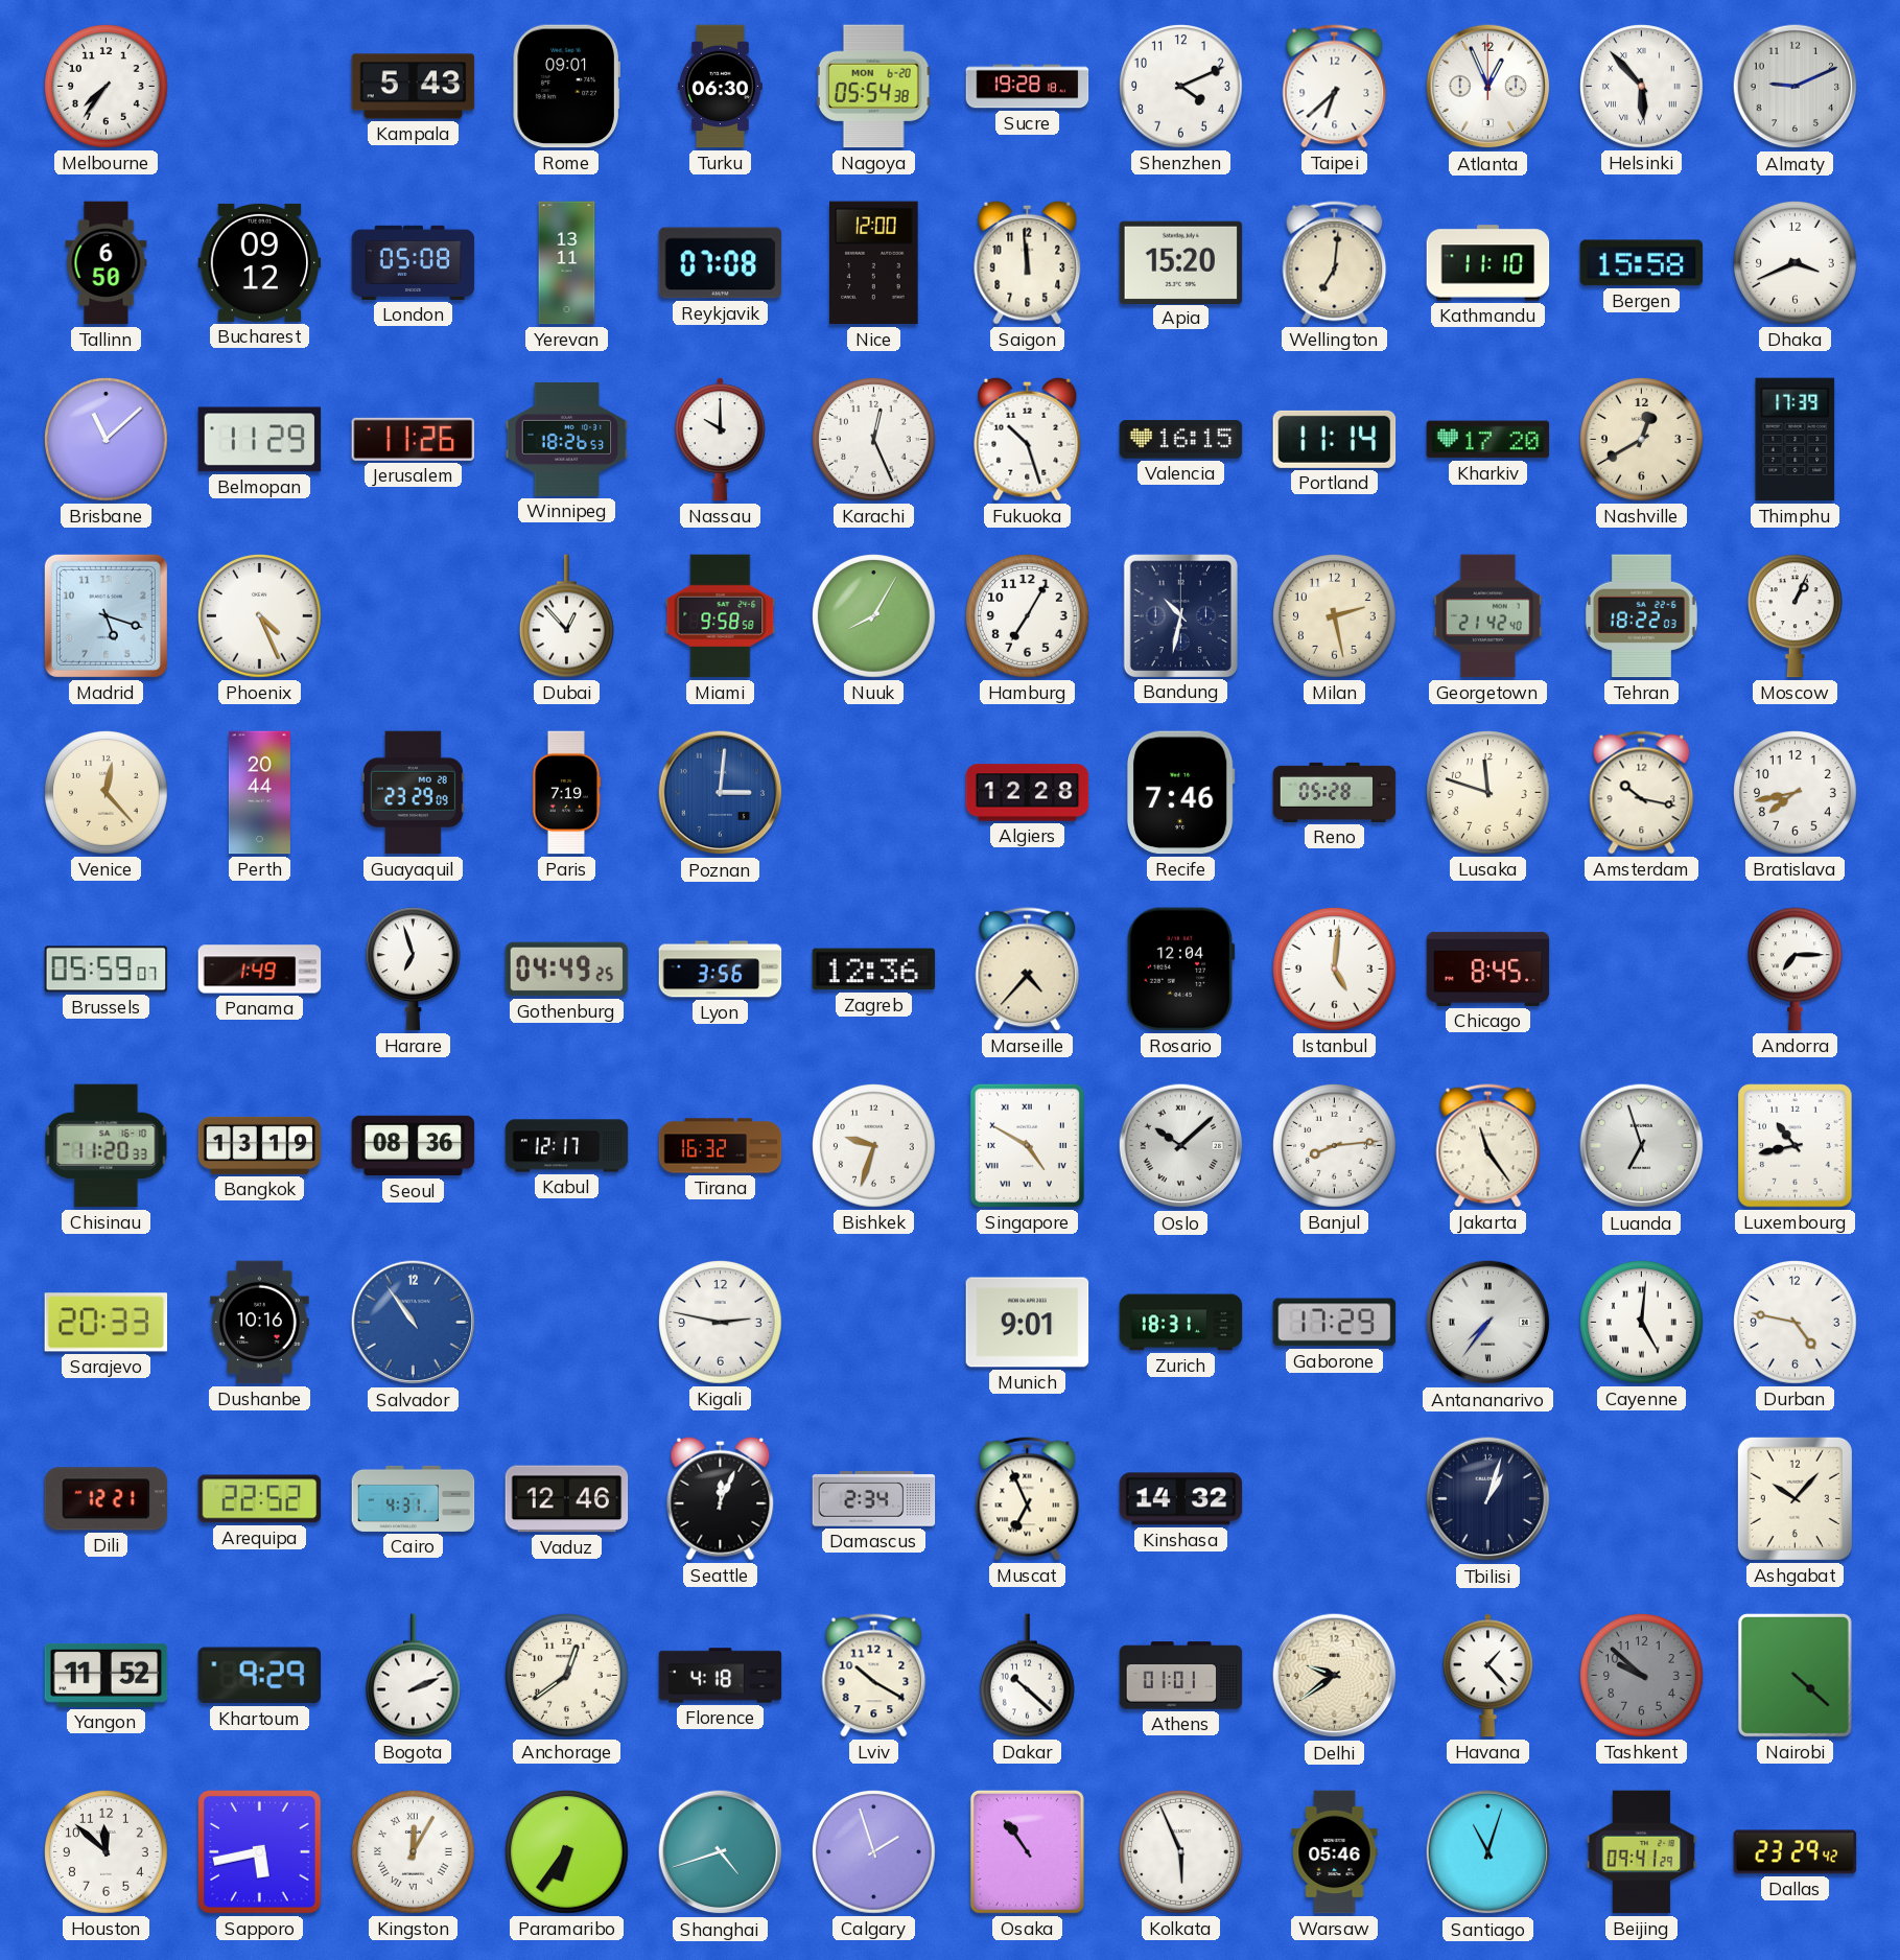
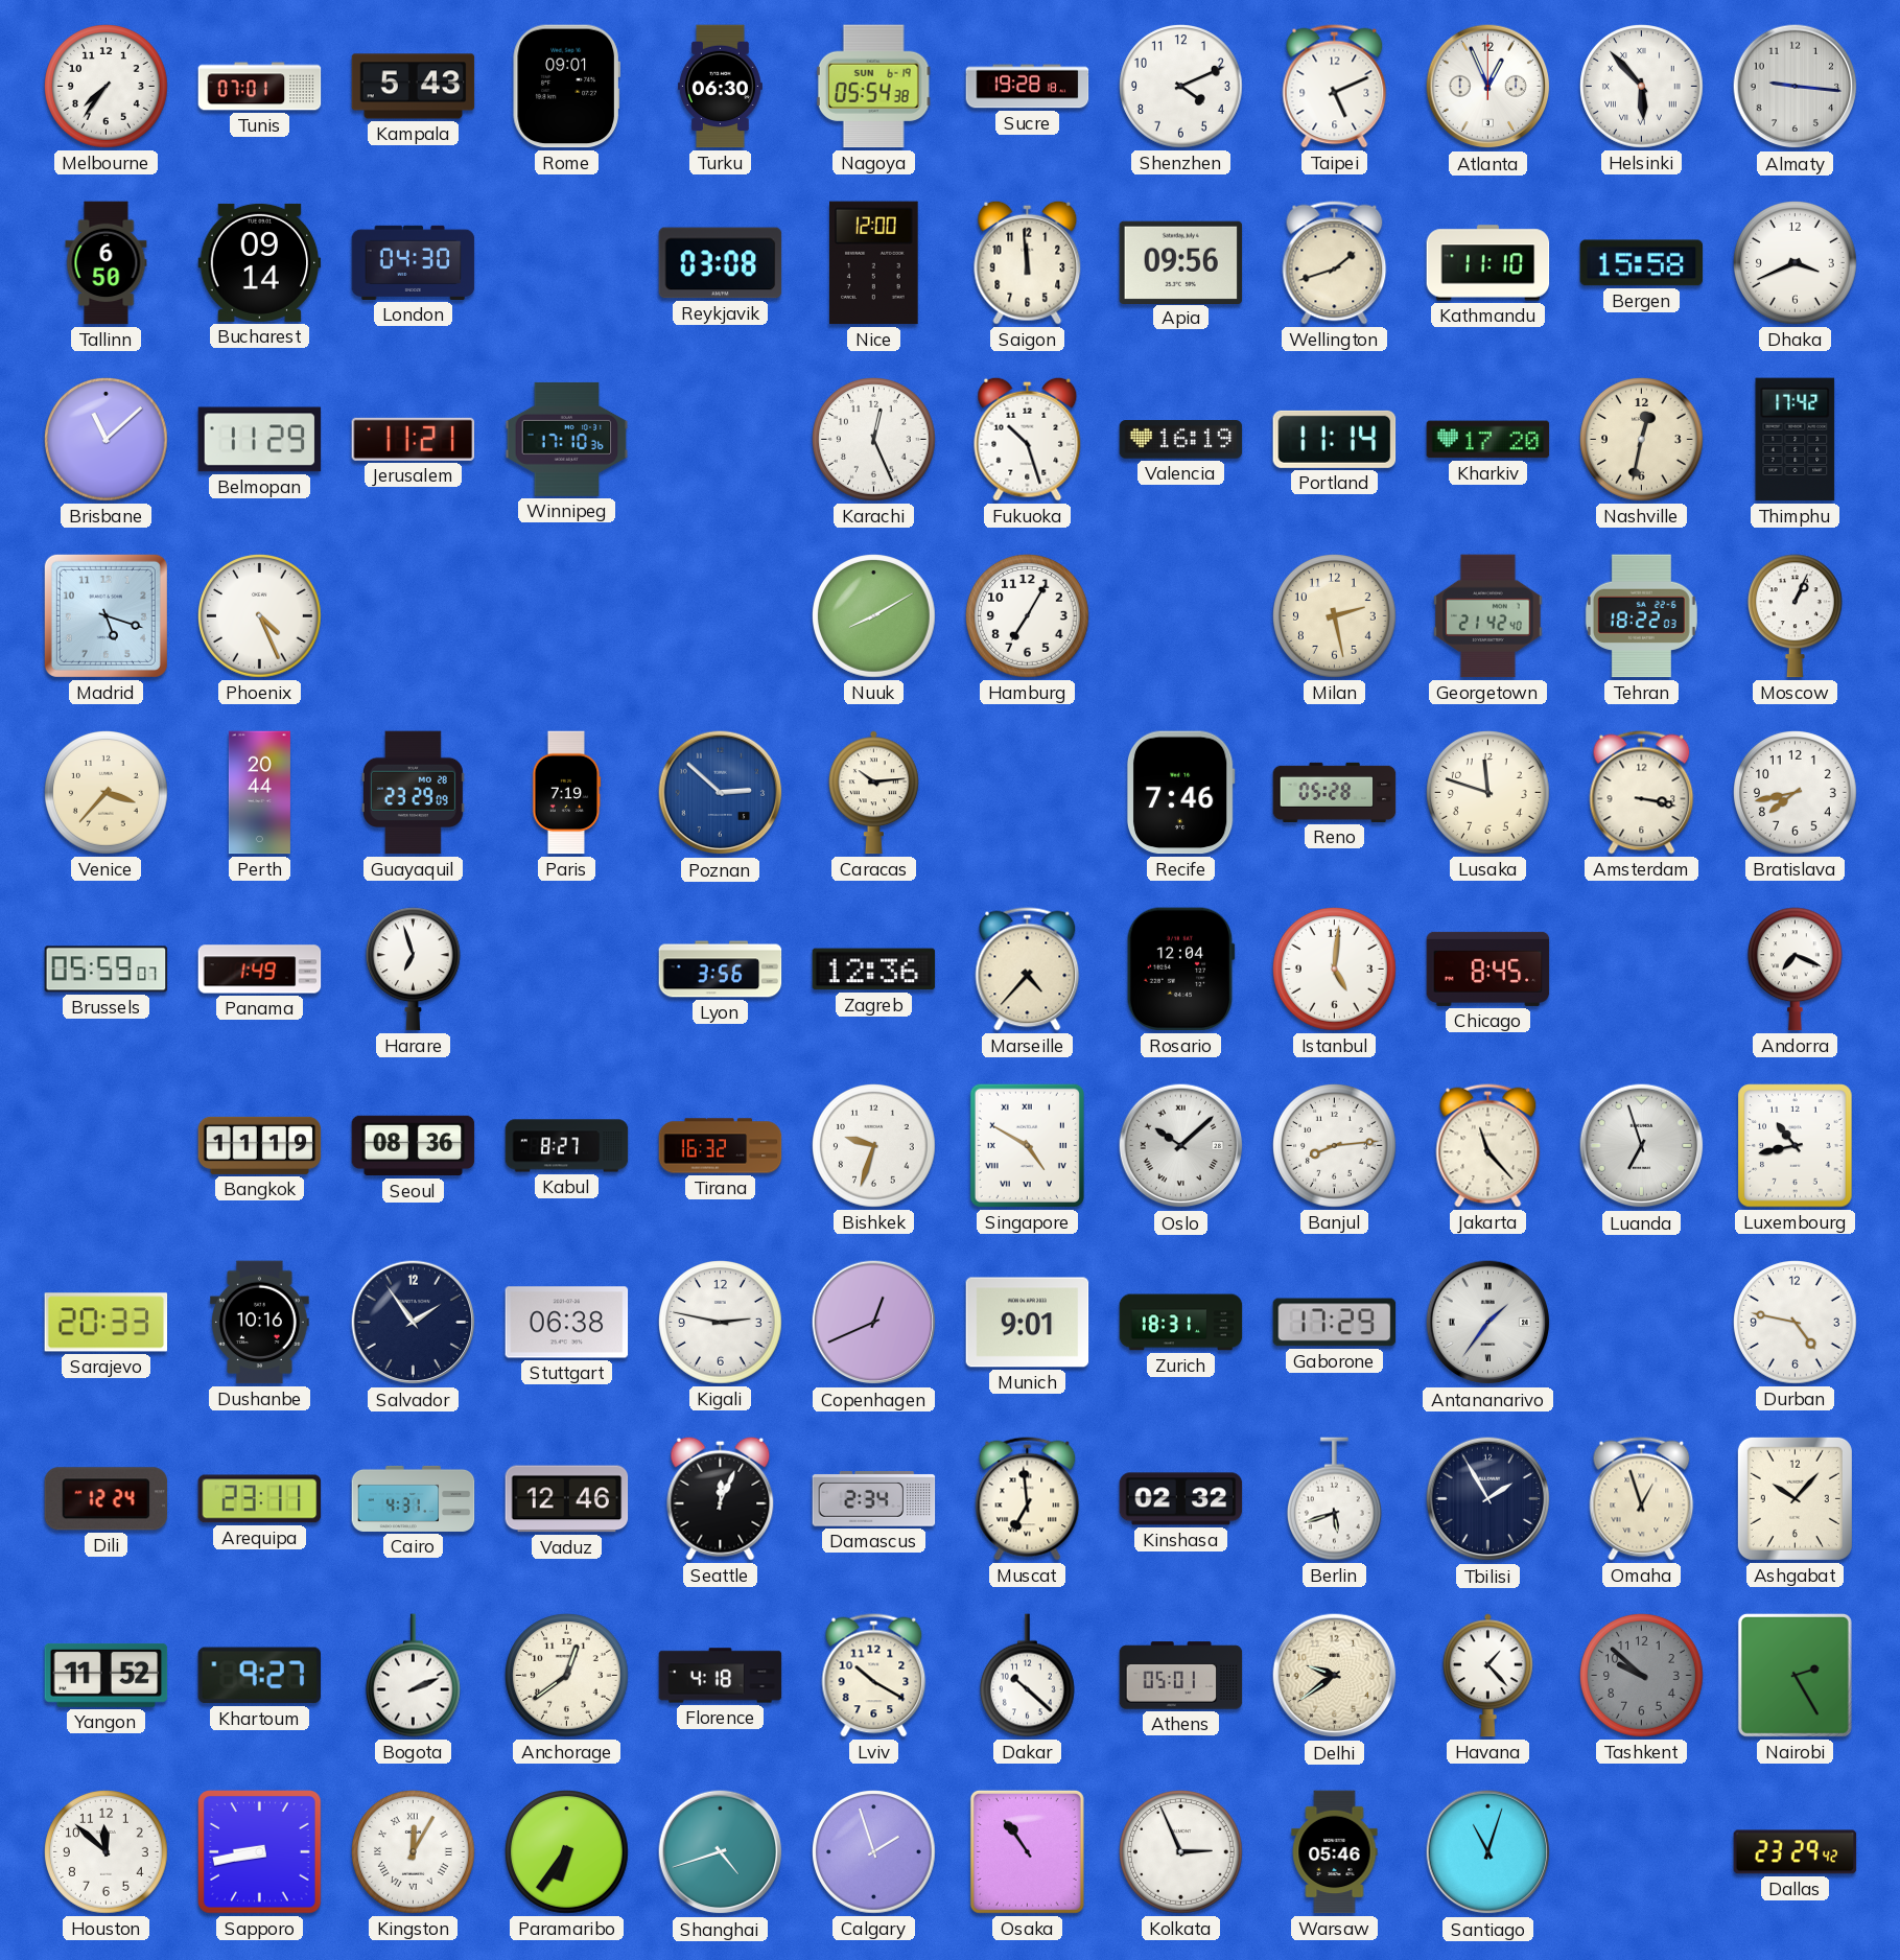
Tunis: none -> 07:01
Nagoya date: MON 6-20 -> SUN 6-19
Taipei: 6:38 -> 5:11
Almaty: 9:11 -> 9:16
Bucharest: 09:12 -> 09:14
London: 05:08 -> 04:30
Yerevan: 13:11 -> none
Reykjavik: 07:08 -> 03:08
Apia: 15:20 -> 09:56
Wellington: 7:01 -> 1:42
Jerusalem: 11:26 -> 11:21
Winnipeg: 18:26 -> 17:10
Nassau: 10:00 -> none
Valencia: 16:15 -> 16:19
Nashville: 12:40 -> 12:32
Thimphu: 17:39 -> 17:42
Dubai: 12:53 -> none
Miami: 9:58 -> none
Nuuk: 8:05 -> 8:10
Bandung: 10:32 -> none
Venice: 12:23 -> 3:37
Poznan: 3:01 -> 2:52
Caracas: none -> 10:14
Algiers: 12:28 -> none
Amsterdam: 10:17 -> 3:17
Gothenburg: 04:49 -> none
Andorra: 7:15 -> 7:19
Chisinau: 11:20 -> none
Bangkok: 13:19 -> 11:19
Kabul: 12:17 -> 8:27
Jakarta: 11:24 -> 11:23
Salvador: 10:54 -> 1:54
Salvador dial: blue -> navy
Stuttgart: none -> 06:38
Copenhagen: none -> 12:41
Antananarivo: 7:36 -> 1:36
Cayenne: 5:01 -> none
Dili: 12:21 -> 12:24
Arequipa: 22:52 -> 23:11
Muscat: 6:56 -> 6:59
Kinshasa: 14:32 -> 02:32
Berlin: none -> 5:42
Tbilisi: 1:03 -> 1:55
Omaha: none -> 12:57
Khartoum: 9:29 -> 9:27
Athens: 01:01 -> 05:01
Nairobi: 4:22 -> 2:25
Sapporo: 5:43 -> 8:43
Kolkata: 5:56 -> 2:56
Beijing: 09:41 -> none
